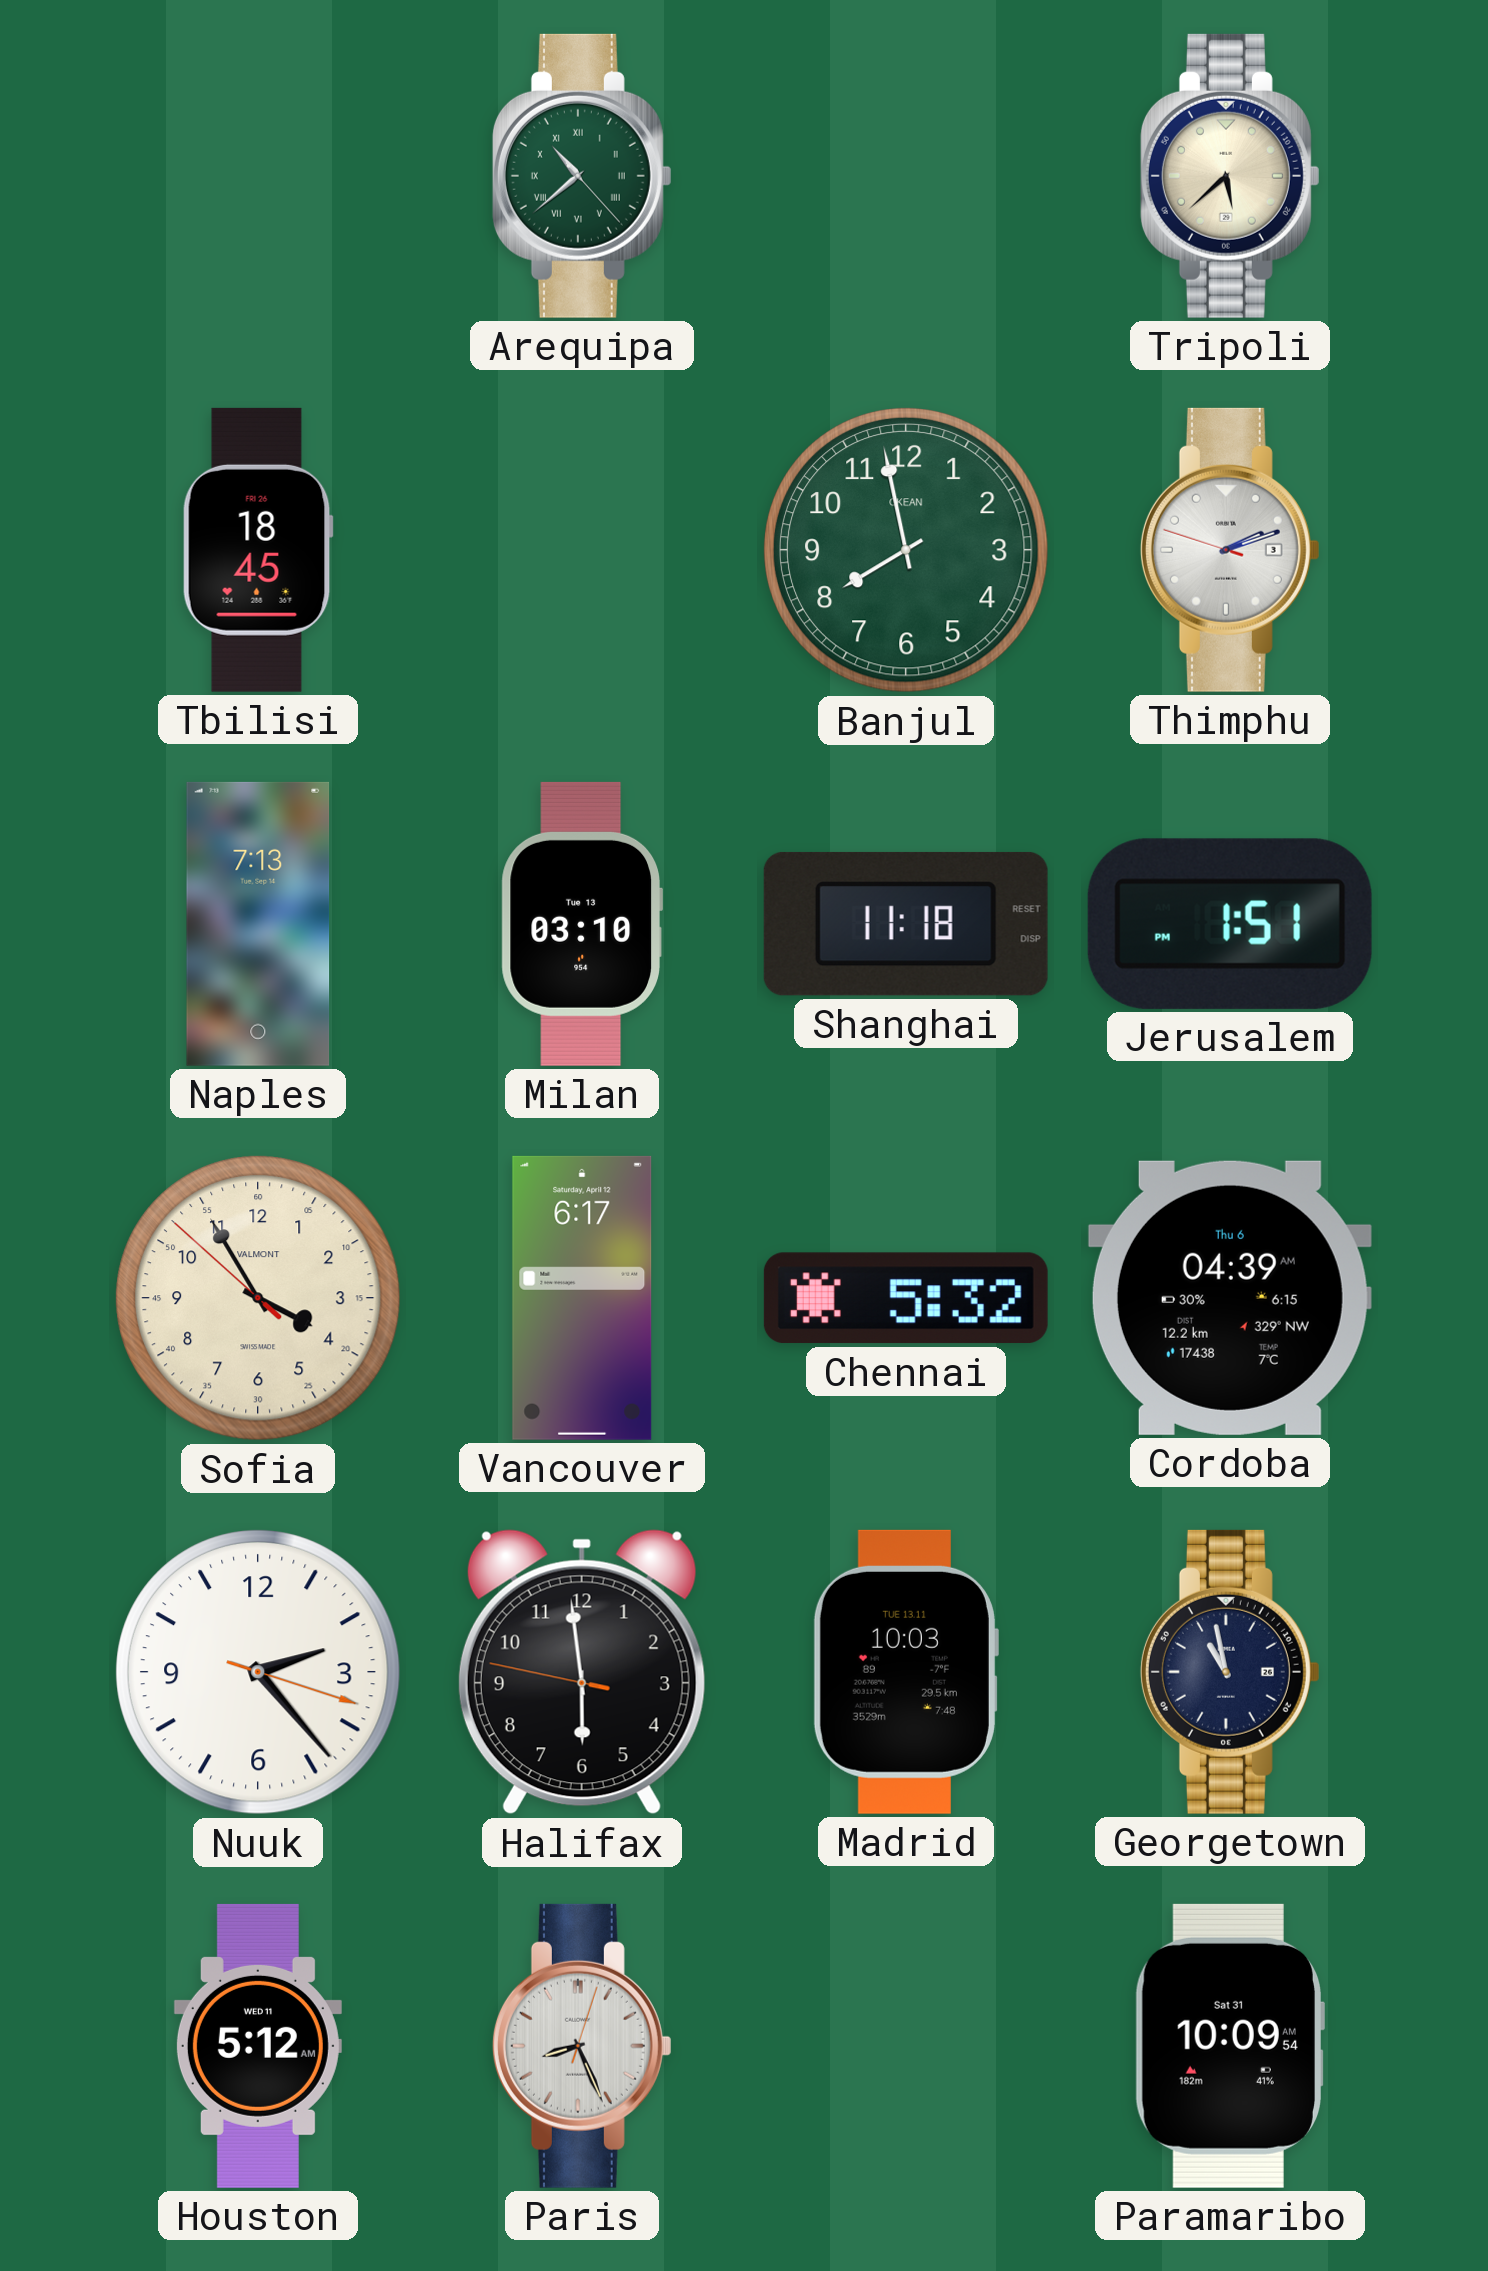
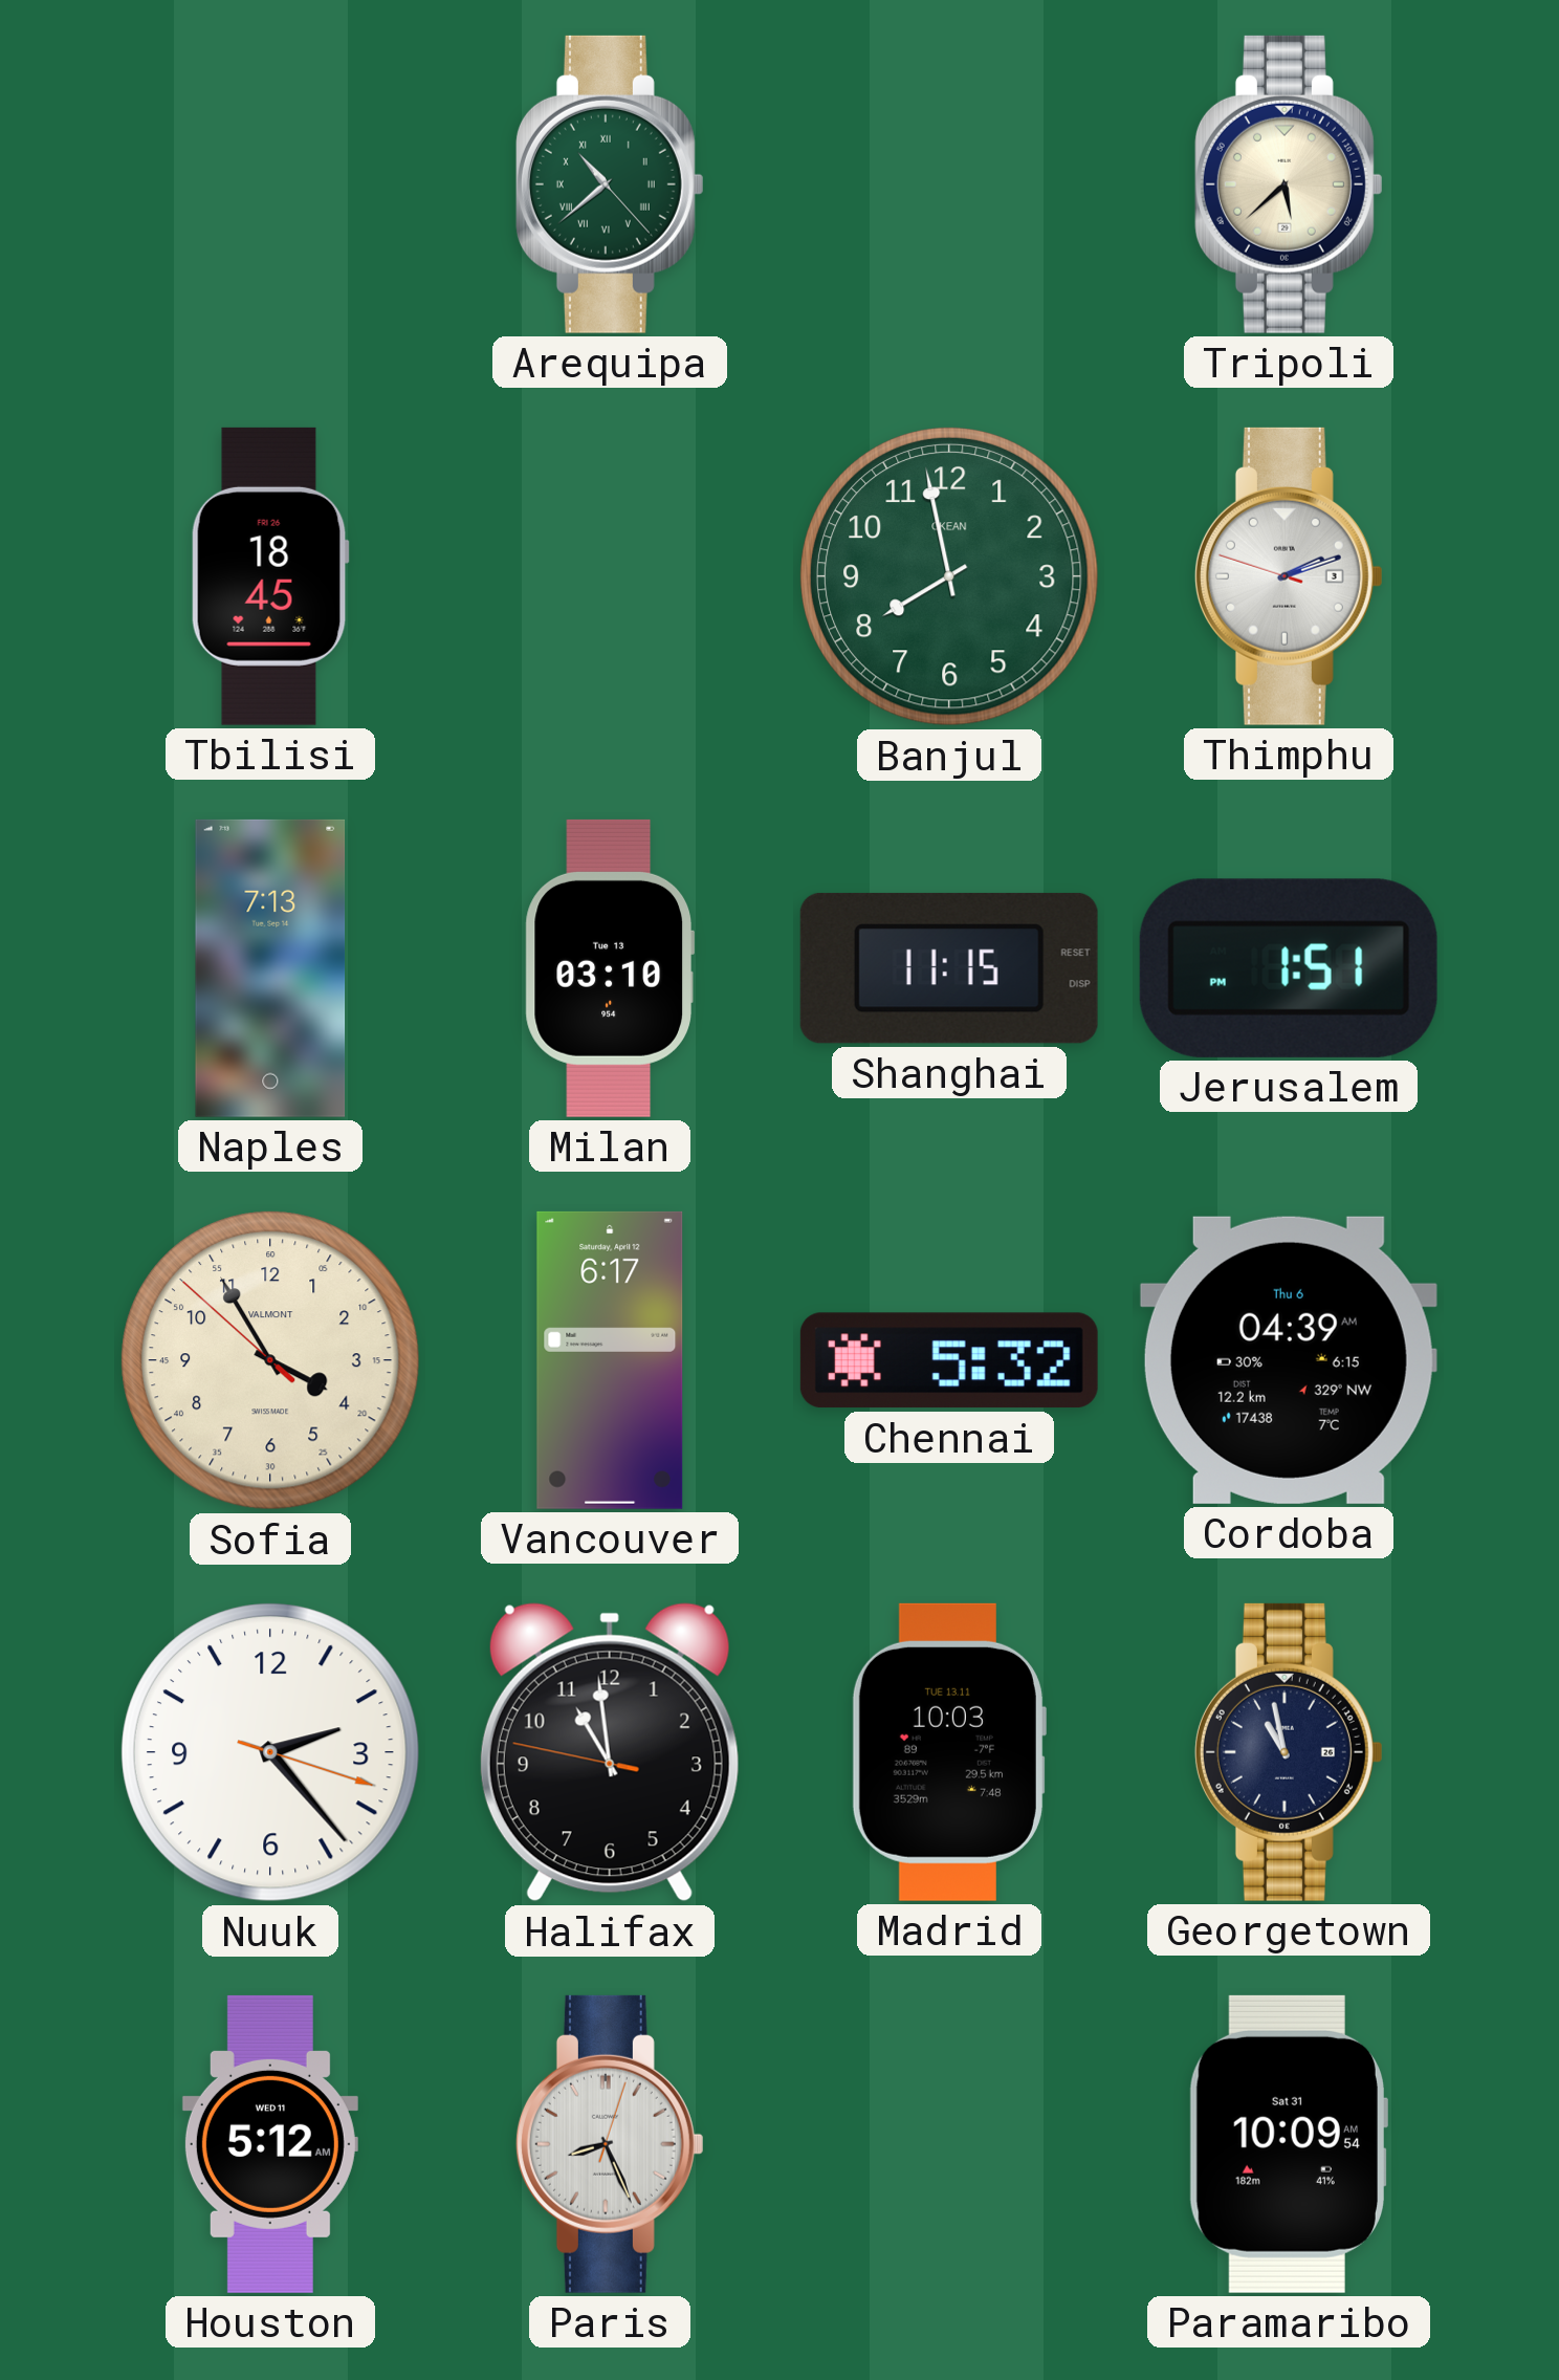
Shanghai: 11:18 -> 11:15
Halifax: 5:58 -> 10:58
